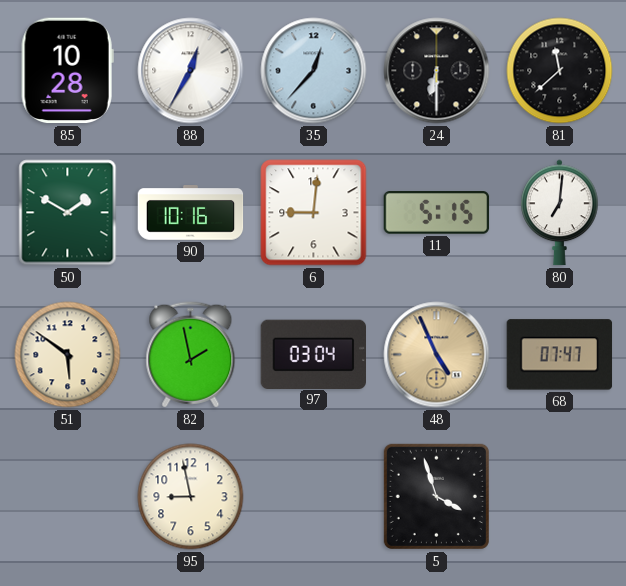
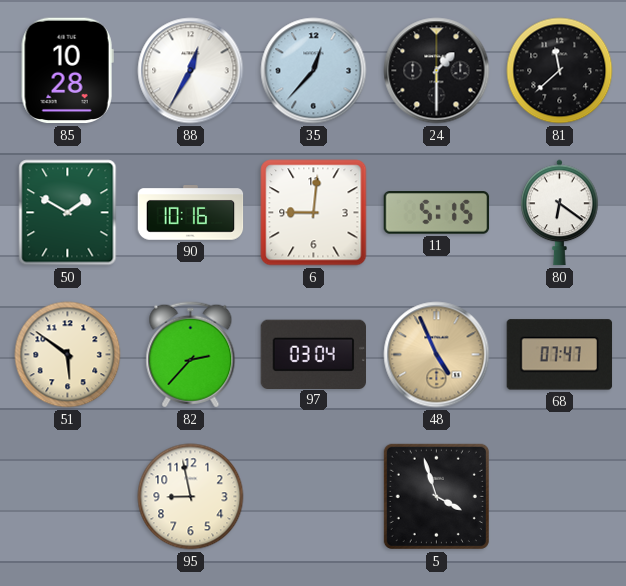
24: 6:30 -> 1:30
80: 7:01 -> 6:21
82: 1:58 -> 2:37
